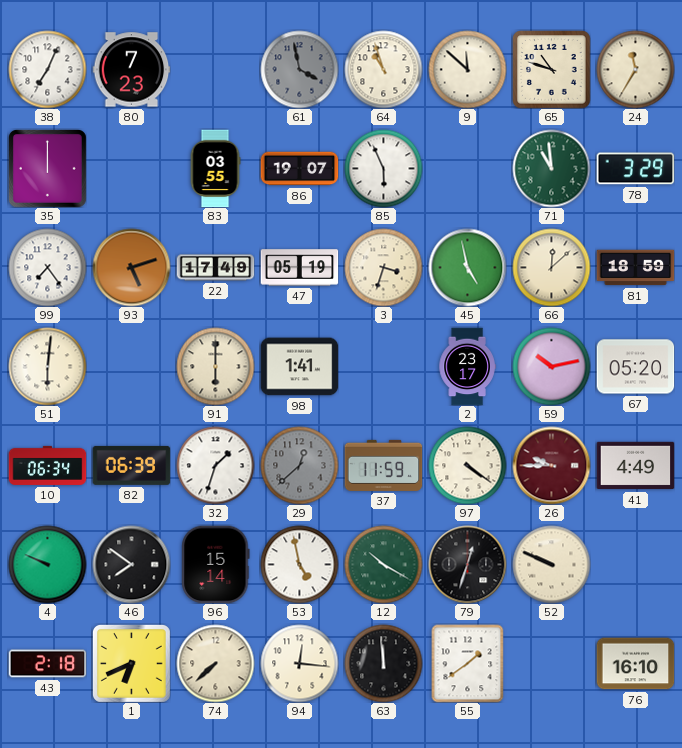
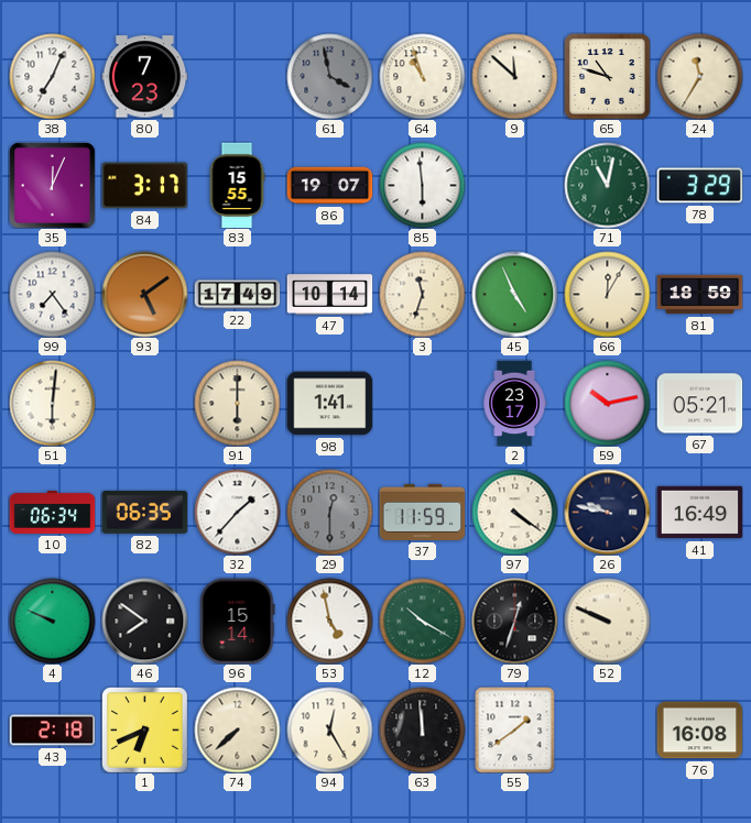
35: 12:00 -> 12:04
84: none -> 3:17
83: 03:55 -> 15:55
85: 5:56 -> 5:59
71: 10:59 -> 11:02
93: 5:12 -> 5:09
47: 05:19 -> 10:14
3: 3:33 -> 11:33
45: 4:58 -> 4:56
66: 12:08 -> 12:05
67: 05:20 -> 05:21
82: 06:39 -> 06:35
32: 1:33 -> 1:37
29: 12:38 -> 12:30
26: 9:45 -> 9:47
26 dial: burgundy -> navy
41: 4:49 -> 16:49
94: 12:16 -> 12:25
76: 16:10 -> 16:08
